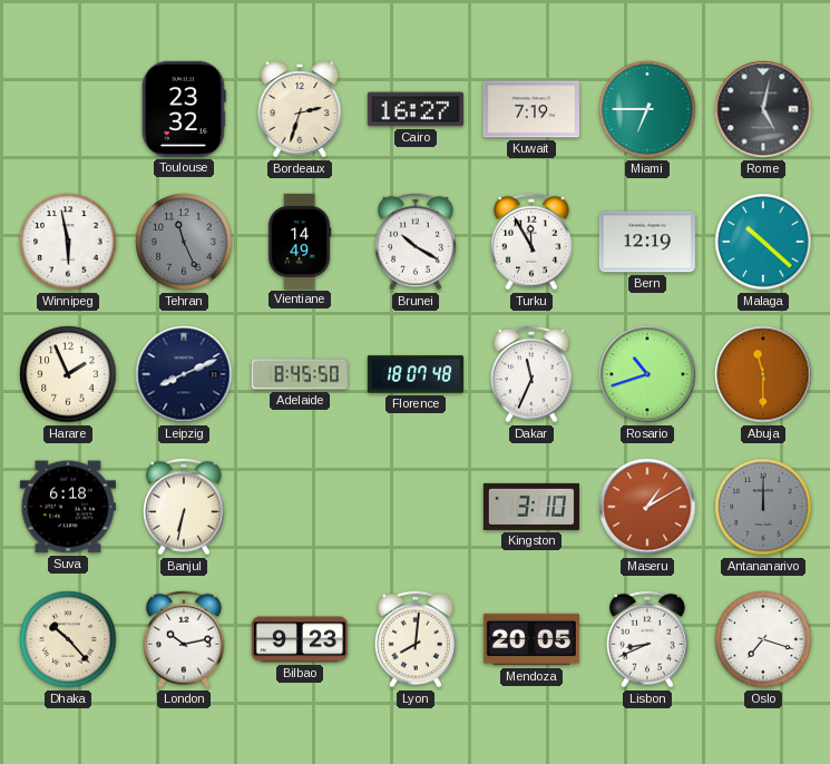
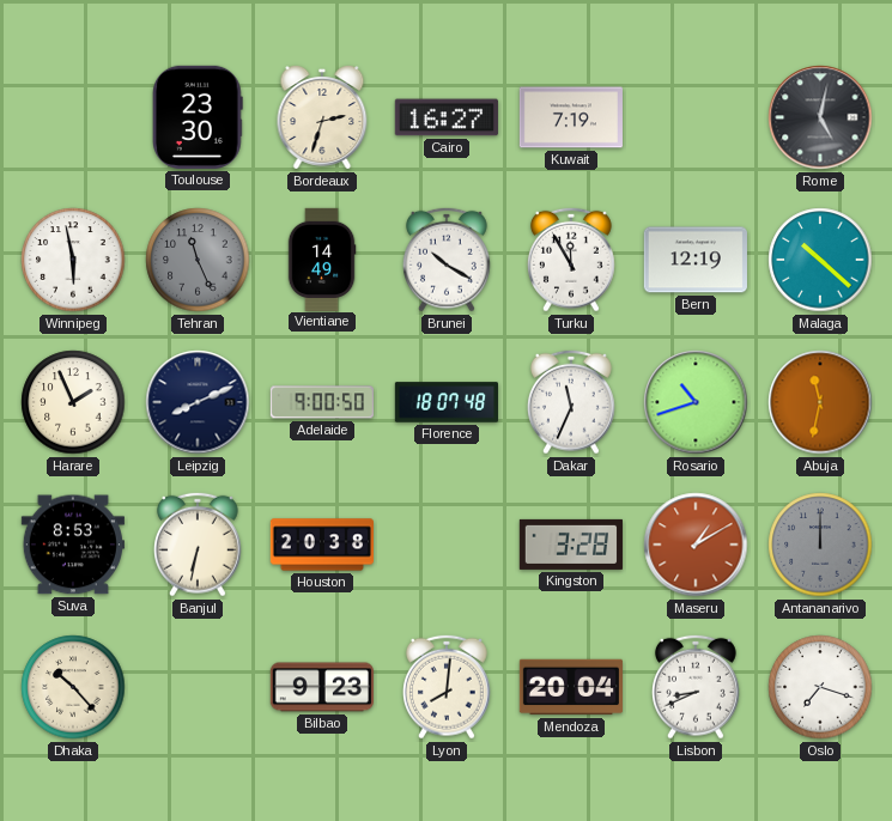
Toulouse: 23:32 -> 23:30
Miami: 6:45 -> none
Adelaide: 8:45 -> 9:00
Abuja: 11:30 -> 11:32
Suva: 6:18 -> 8:53
Houston: none -> 20:38
Kingston: 3:10 -> 3:28
London: 10:13 -> none
Mendoza: 20:05 -> 20:04
